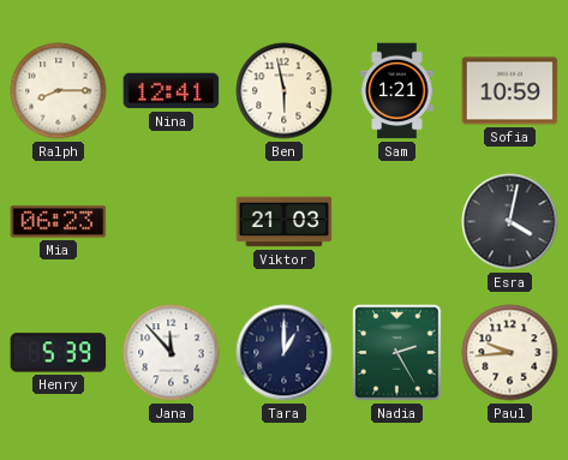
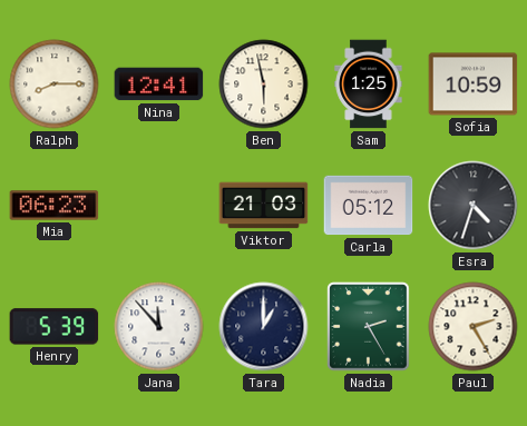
Sam: 1:21 -> 1:25
Carla: none -> 05:12
Esra: 4:02 -> 4:33
Paul: 9:44 -> 2:25
